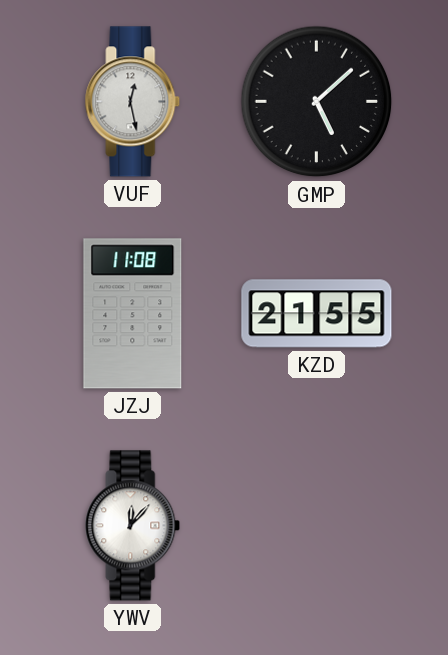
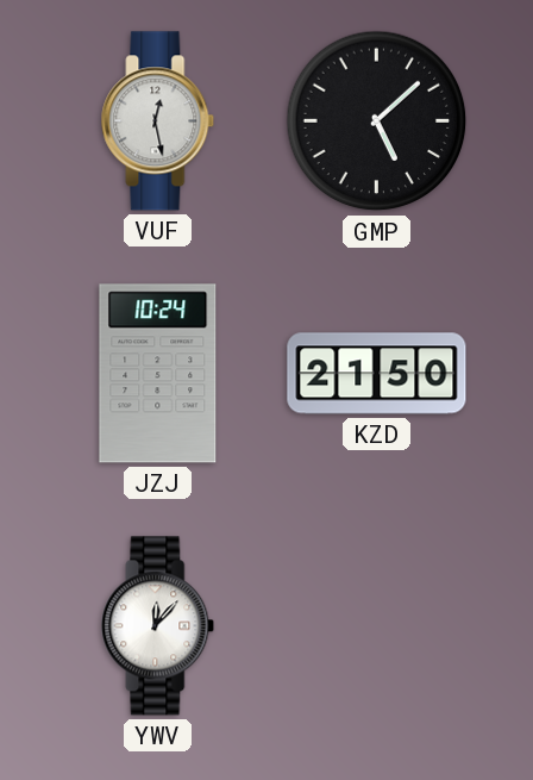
JZJ: 11:08 -> 10:24
KZD: 21:55 -> 21:50
